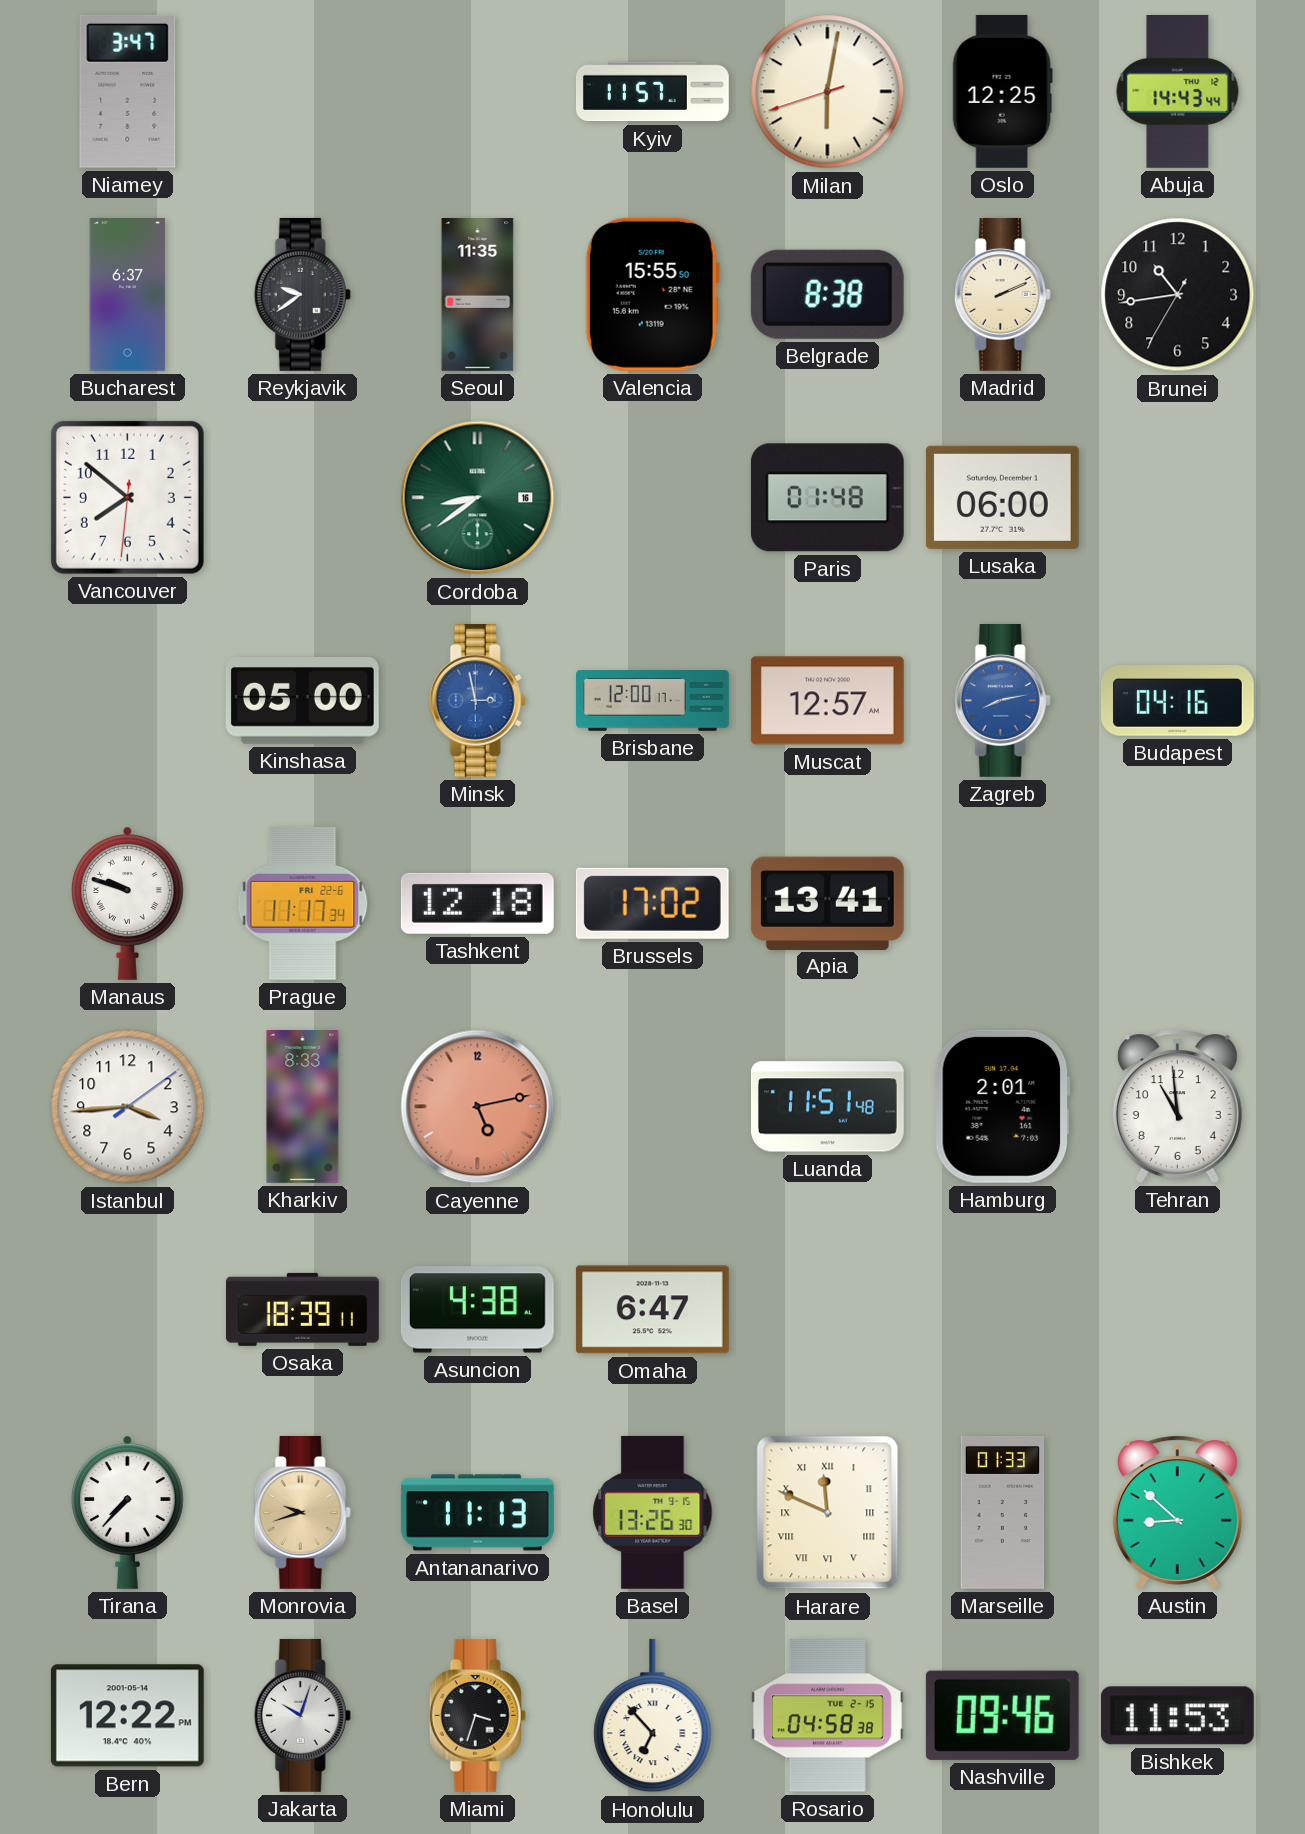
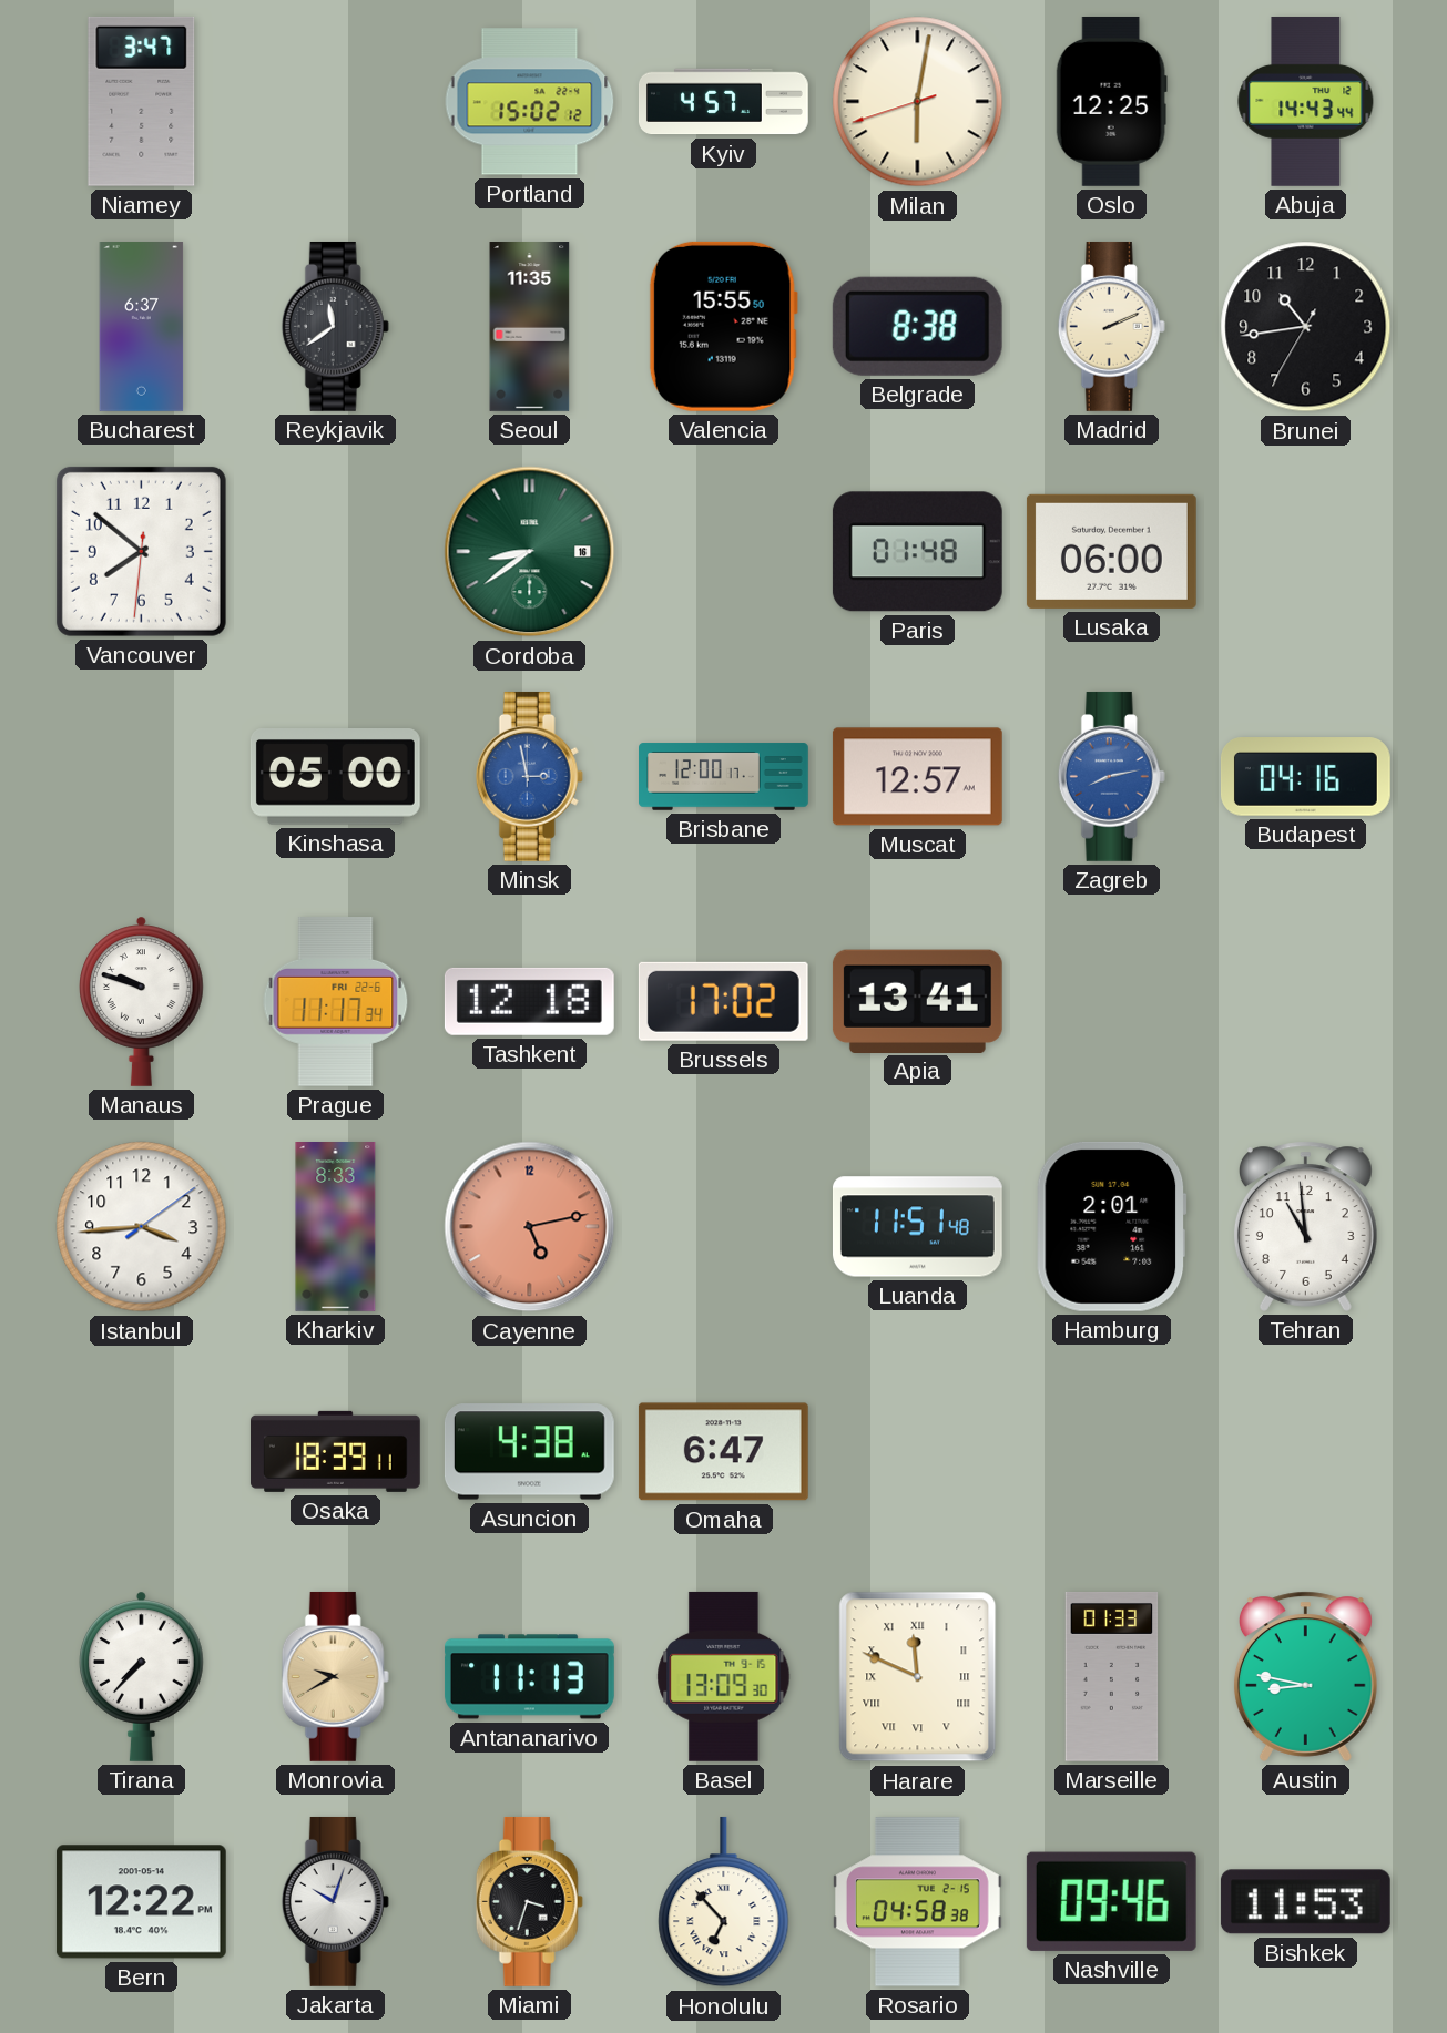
Portland: none -> 15:02
Kyiv: 11:57 -> 4:57
Reykjavik: 9:39 -> 11:39
Monrovia: 9:42 -> 9:40
Basel: 13:26 -> 13:09
Austin: 8:52 -> 8:47
